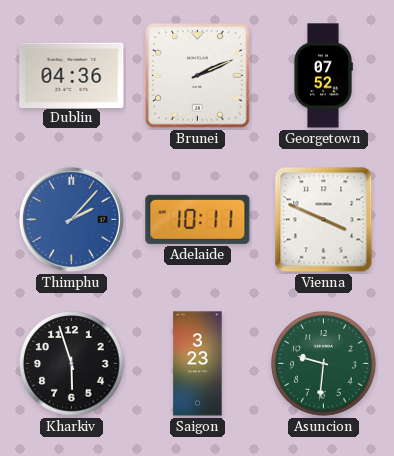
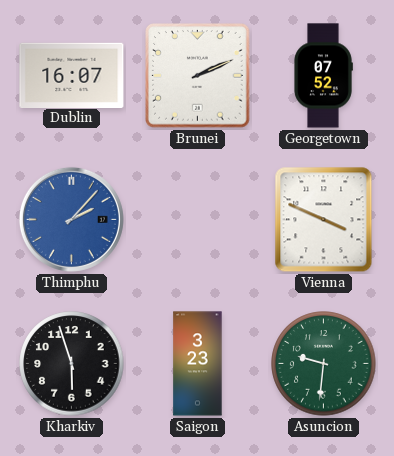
Dublin: 04:36 -> 16:07
Adelaide: 10:11 -> none
